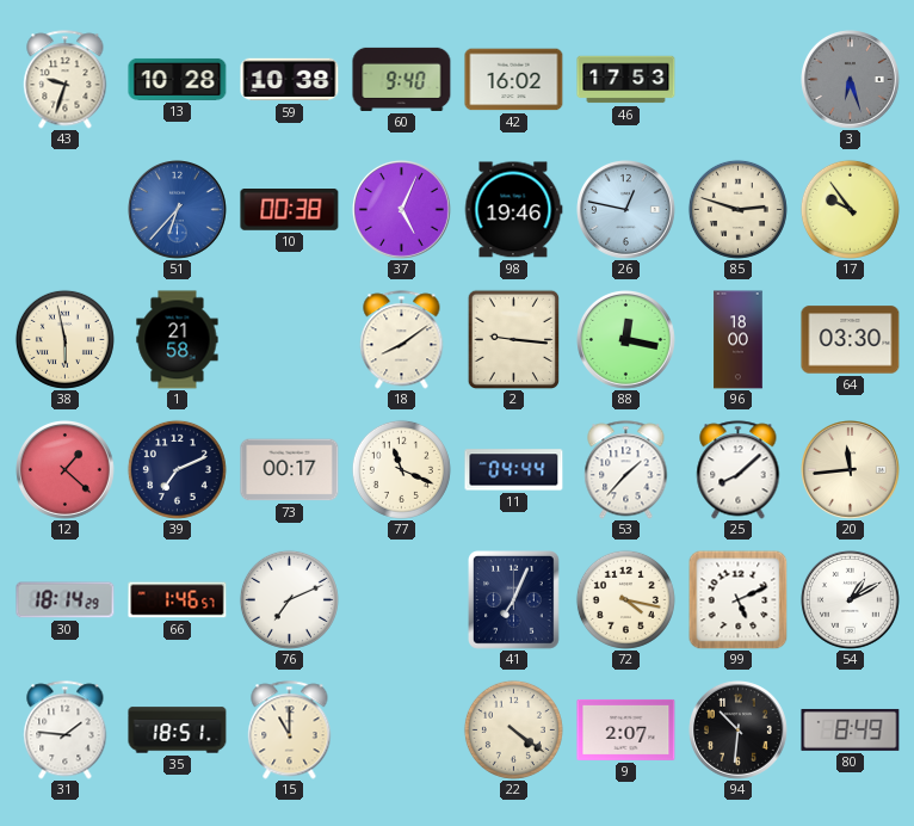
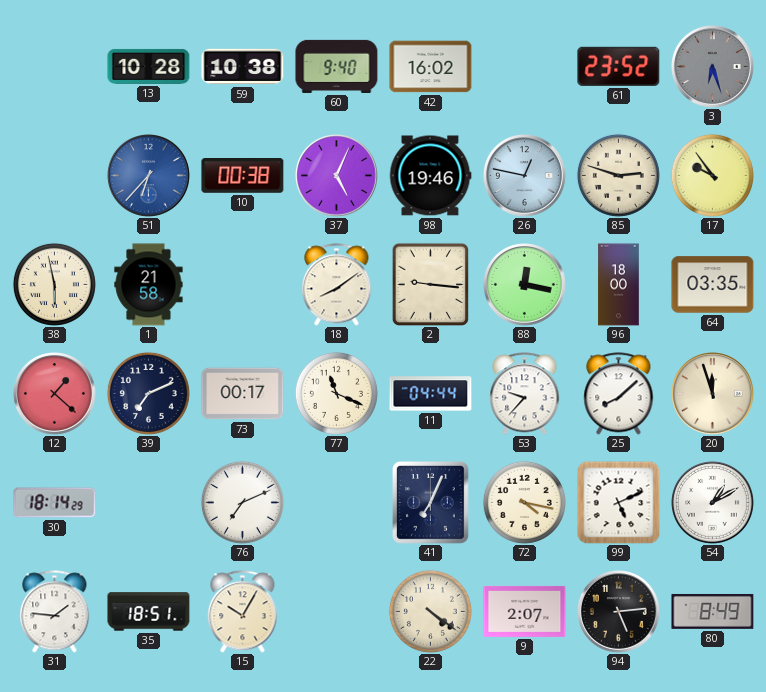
43: 9:33 -> none
46: 17:53 -> none
61: none -> 23:52
64: 03:30 -> 03:35
53: 1:37 -> 9:37
20: 11:44 -> 11:57
66: 1:46 -> none
15: 11:00 -> 10:05
94: 10:31 -> 5:14
